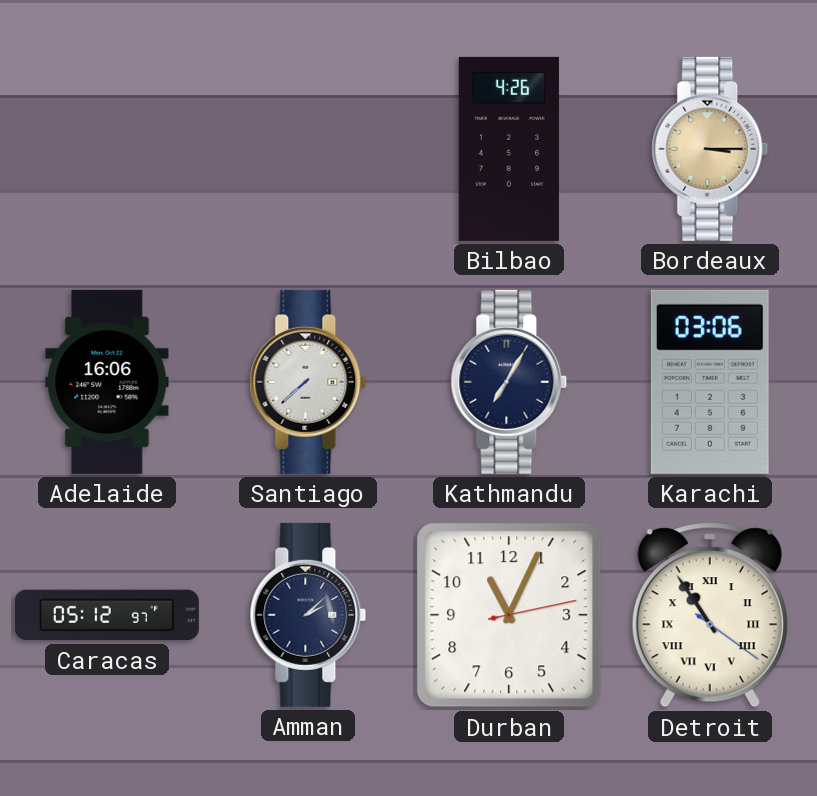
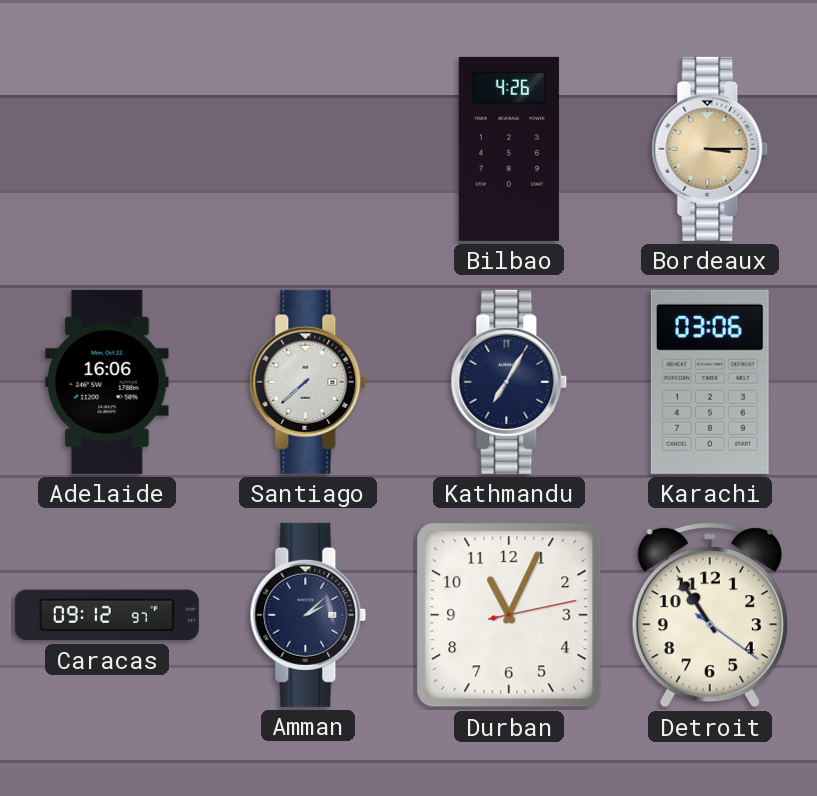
Caracas: 05:12 -> 09:12
Detroit numerals: Roman -> Arabic
